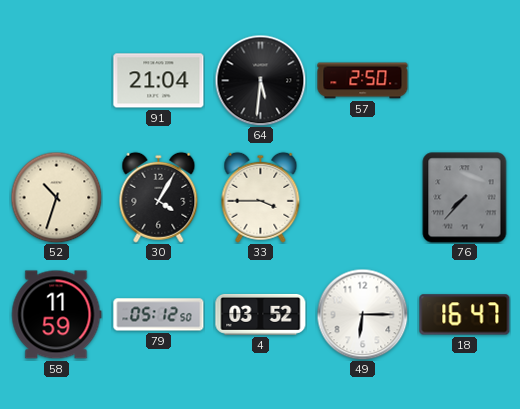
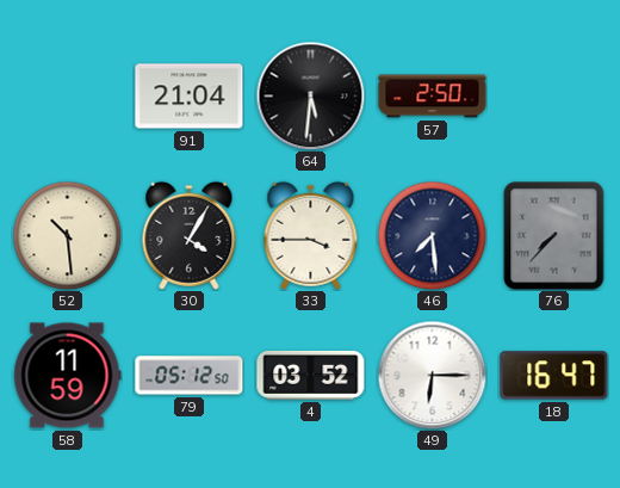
52: 10:33 -> 10:29
46: none -> 7:29
